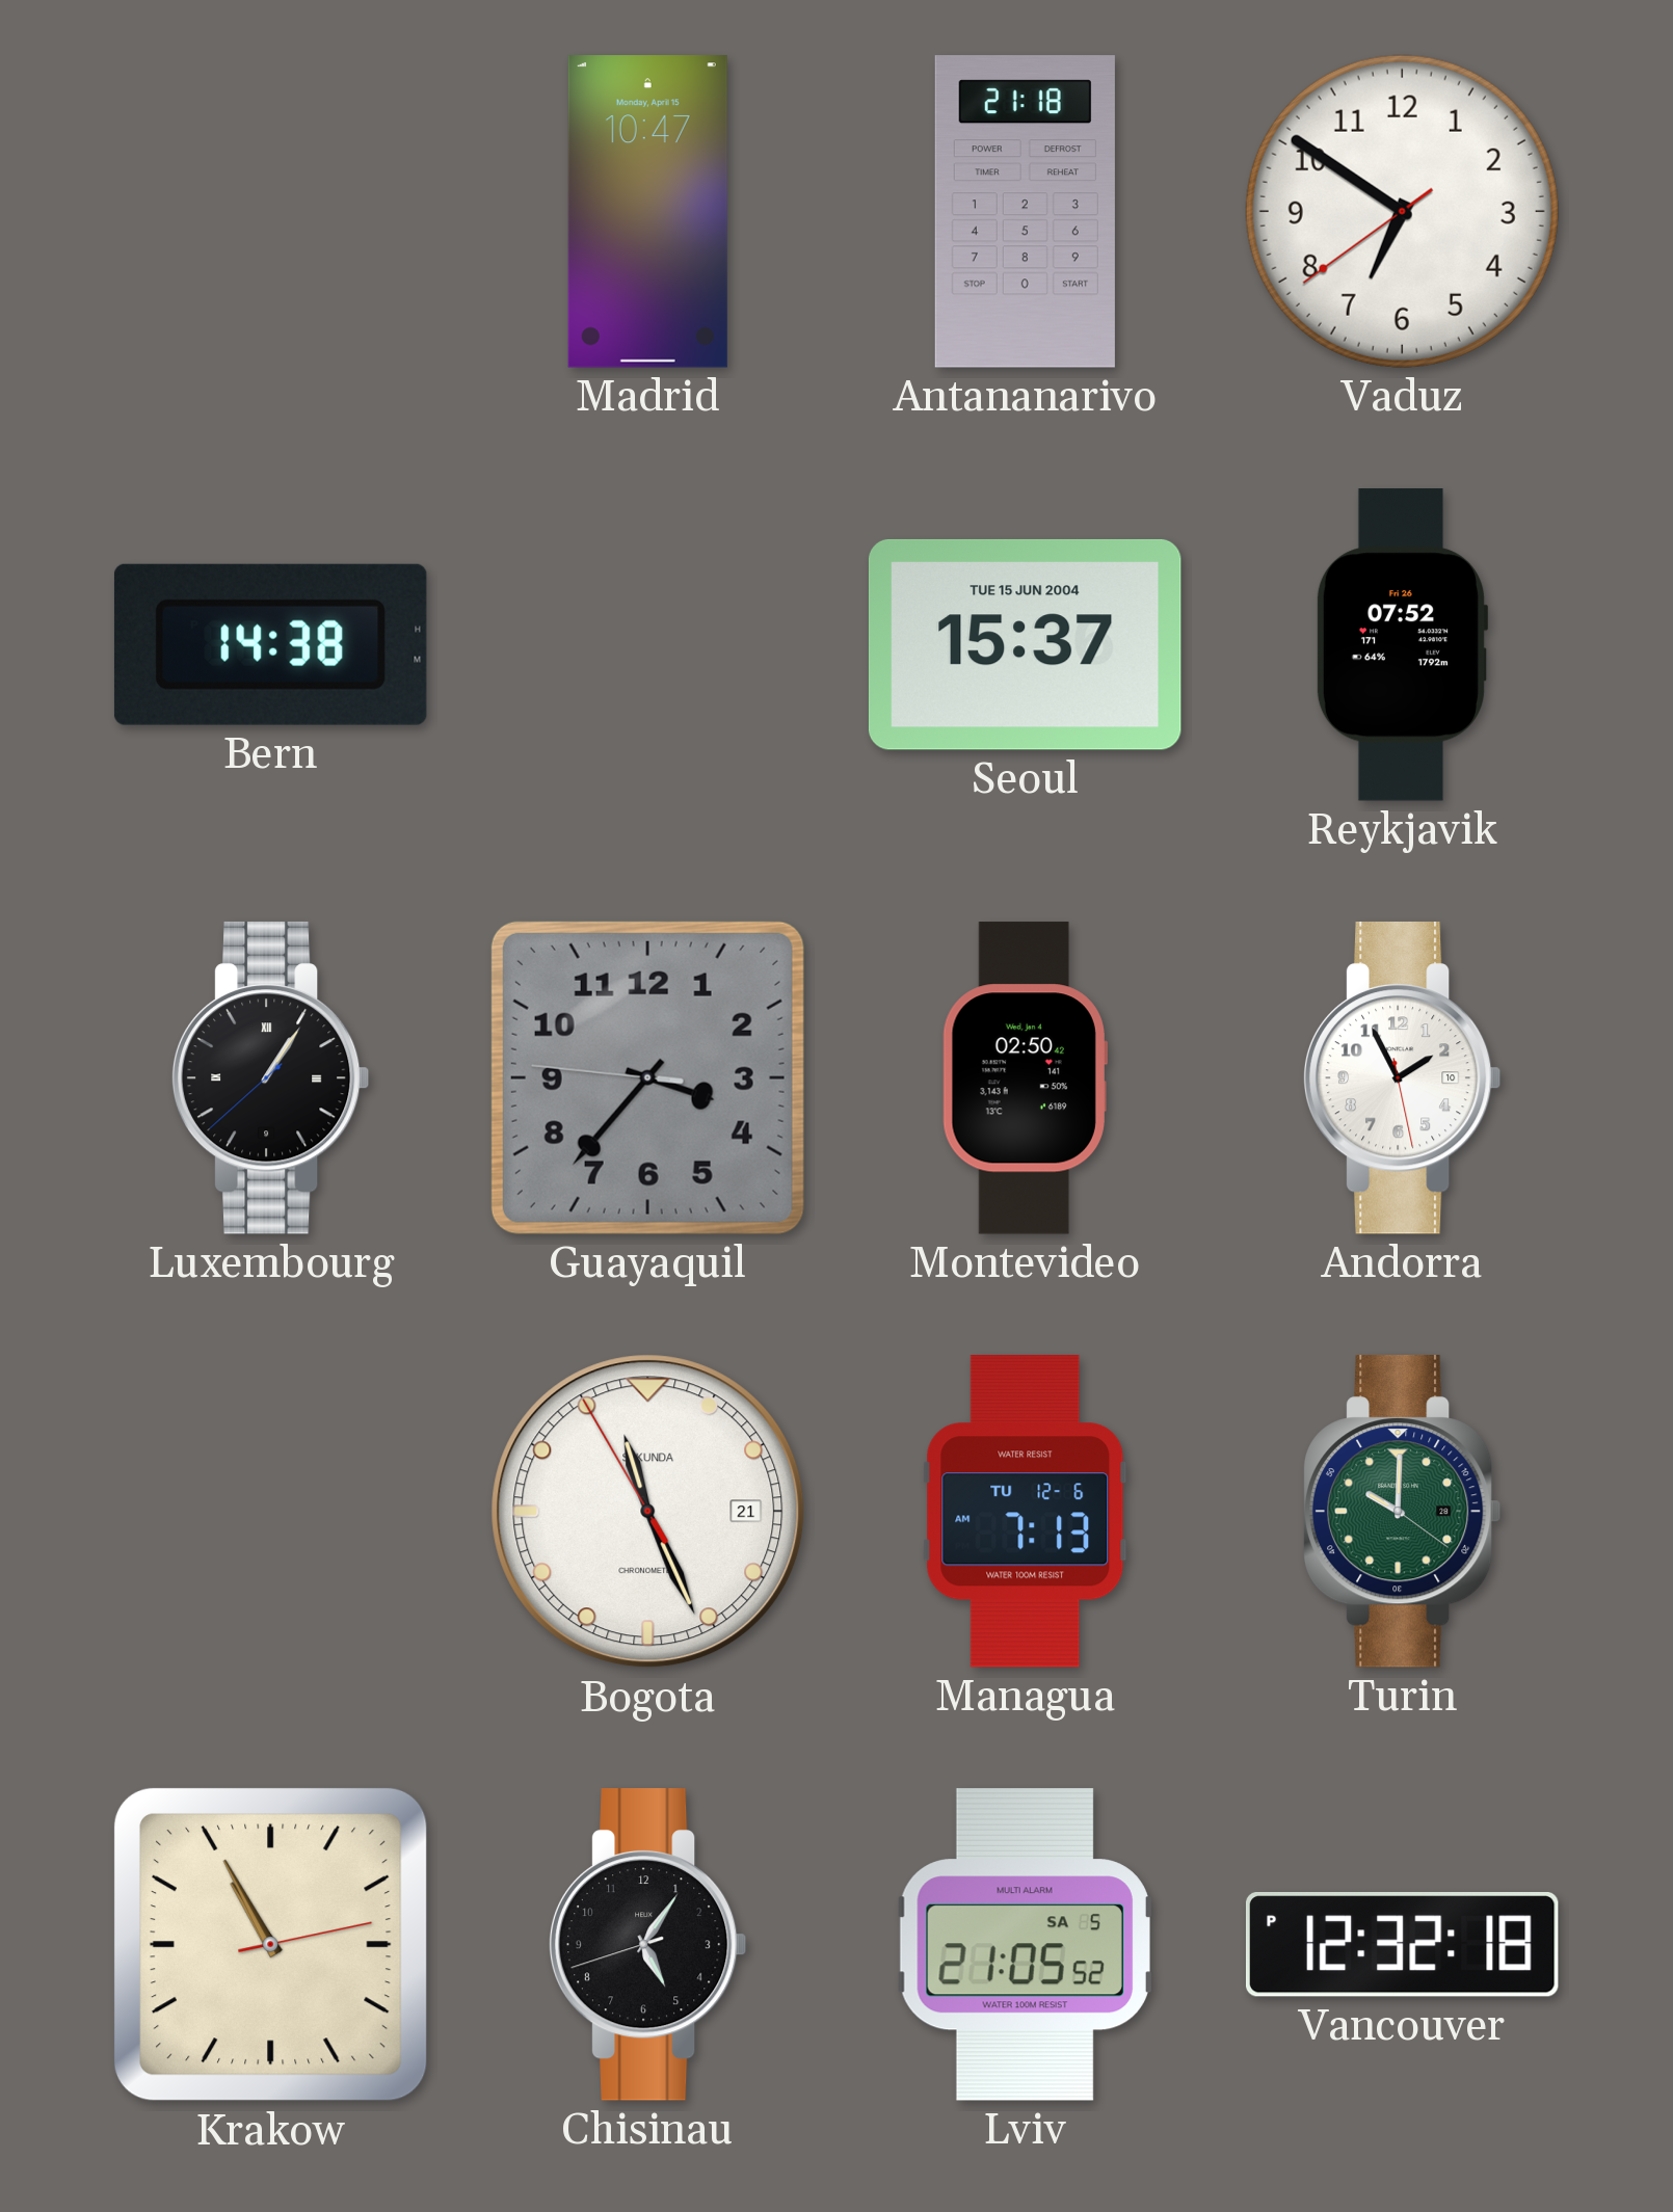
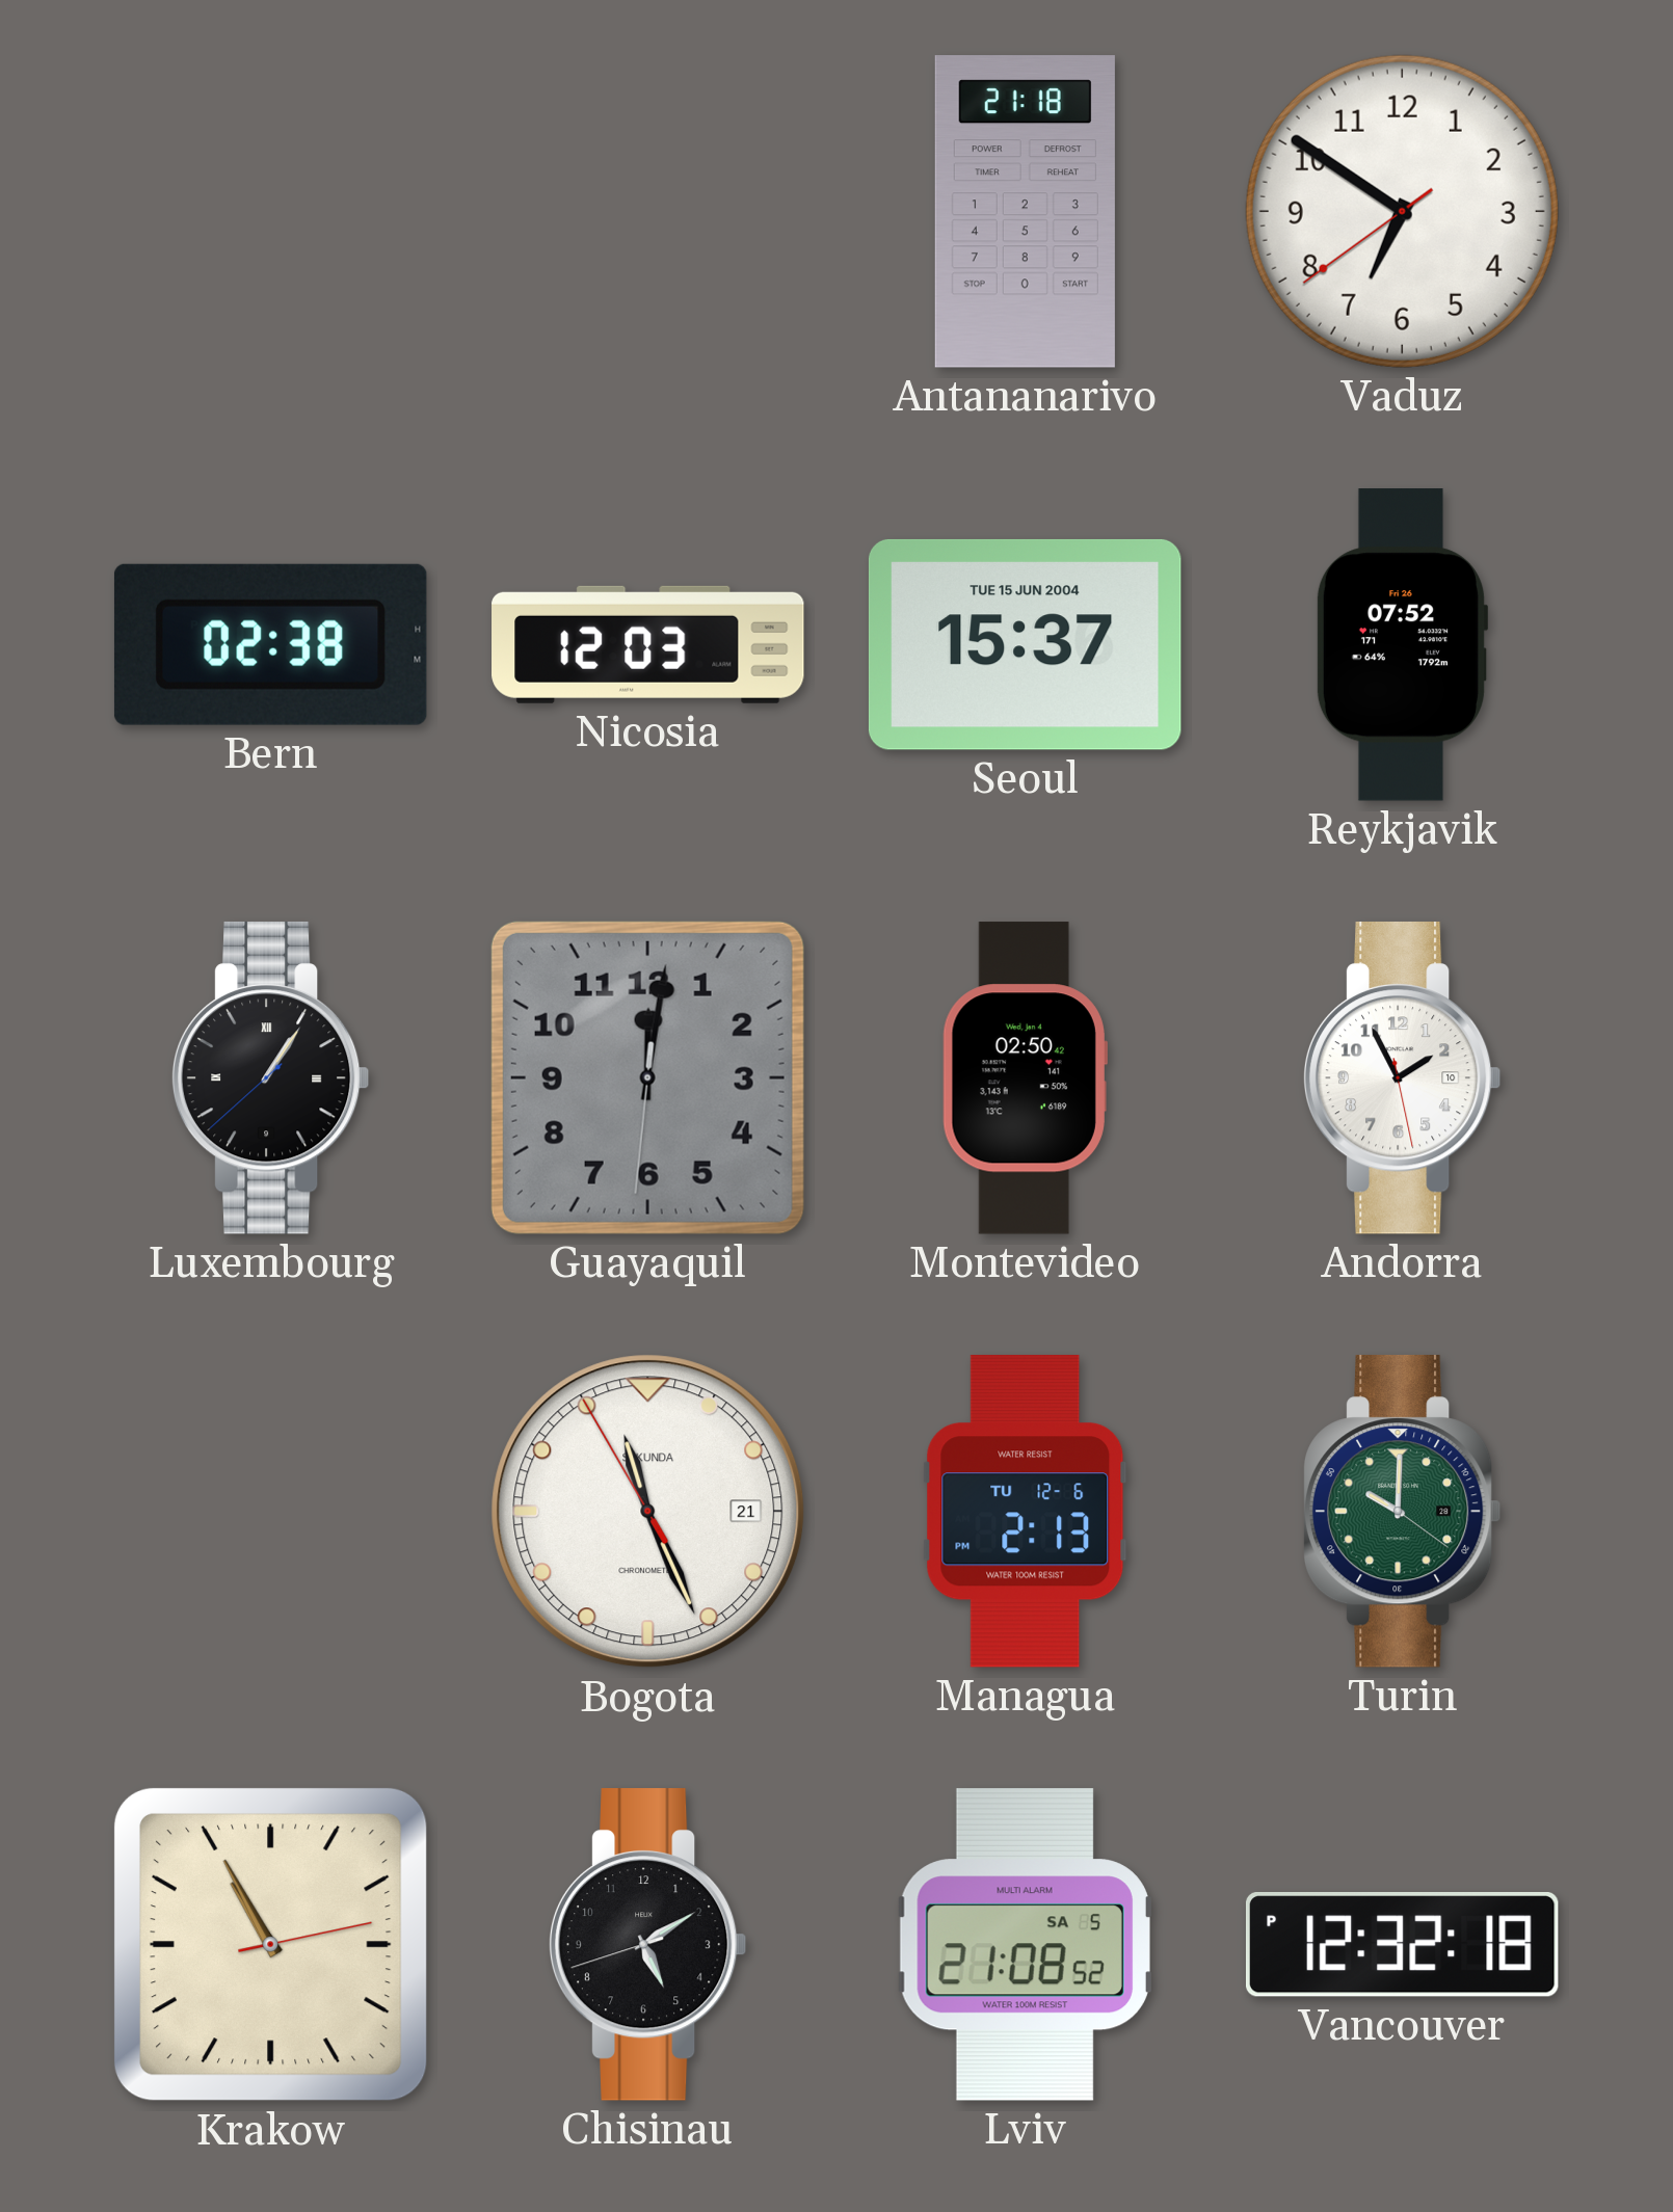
Madrid: 10:47 -> none
Bern: 14:38 -> 02:38
Nicosia: none -> 12:03
Guayaquil: 3:36 -> 12:01
Managua: 7:13 -> 2:13
Chisinau: 5:05 -> 5:09
Lviv: 21:05 -> 21:08
